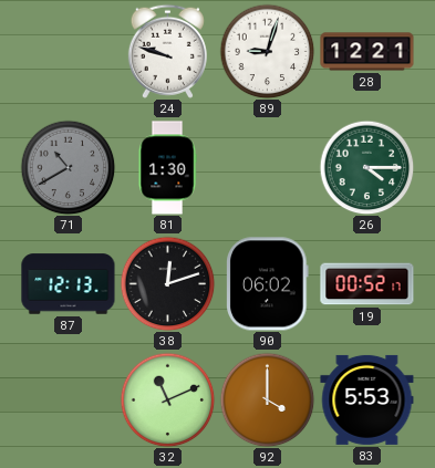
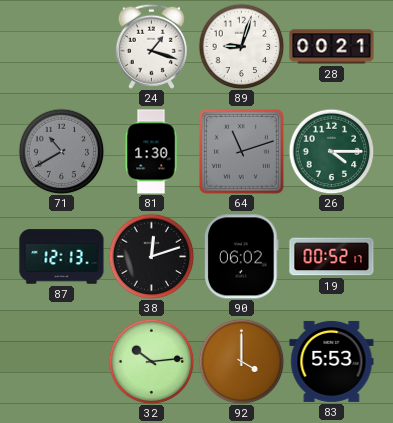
24: 9:48 -> 1:18
28: 12:21 -> 00:21
64: none -> 11:12
32: 11:11 -> 10:14
